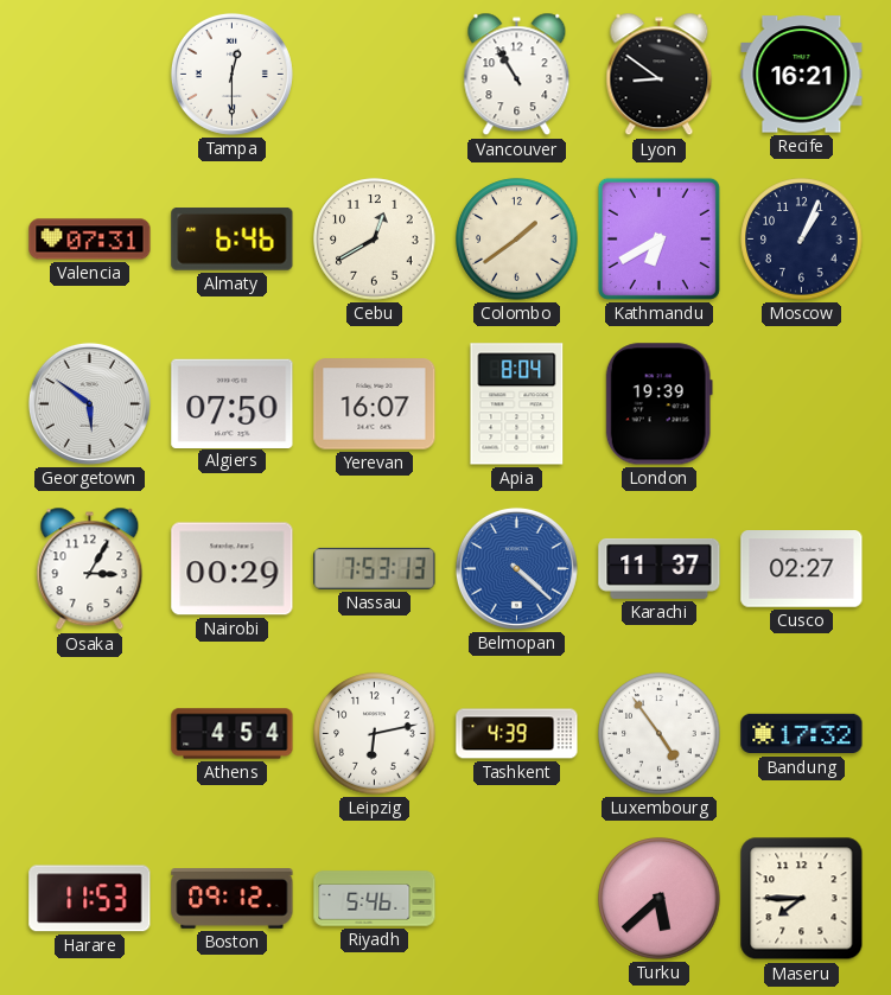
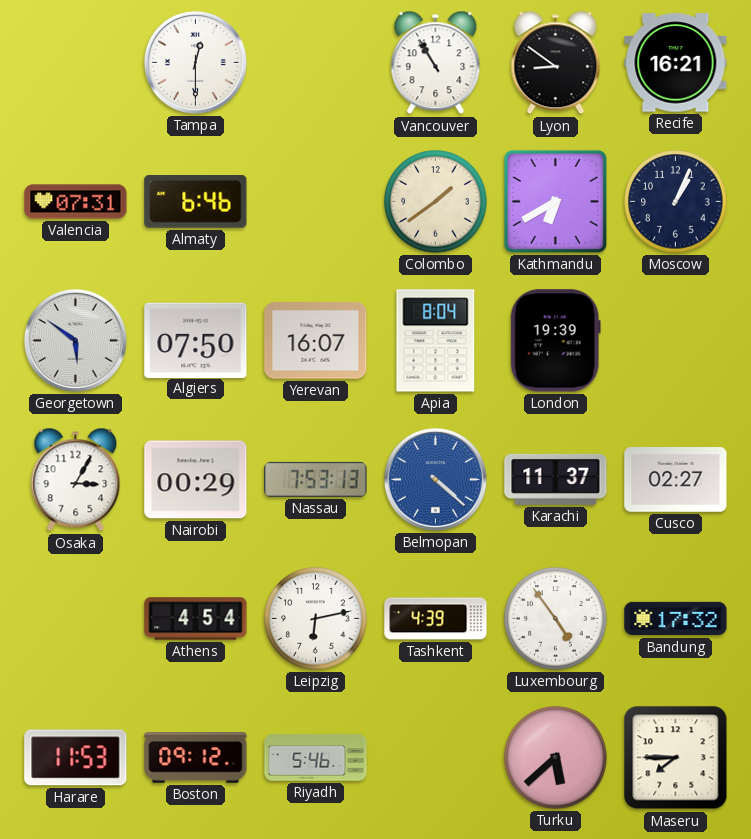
Cebu: 12:40 -> none
